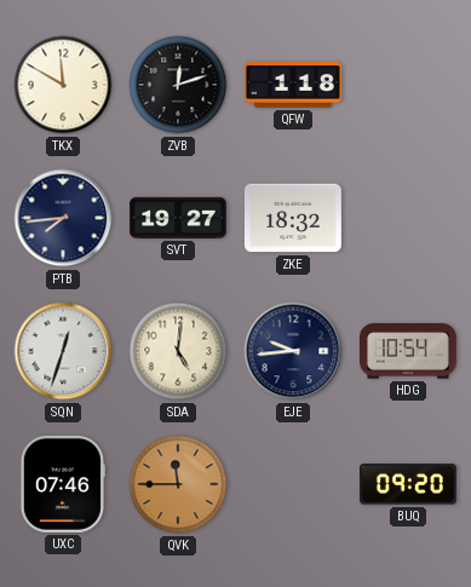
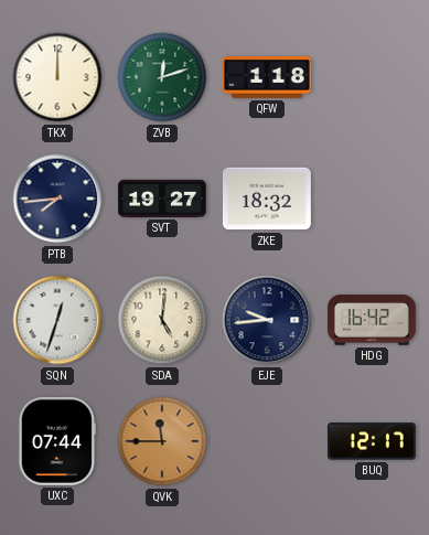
TKX: 11:50 -> 12:00
ZVB dial: black -> green
HDG: 10:54 -> 16:42
UXC: 07:46 -> 07:44
BUQ: 09:20 -> 12:17
